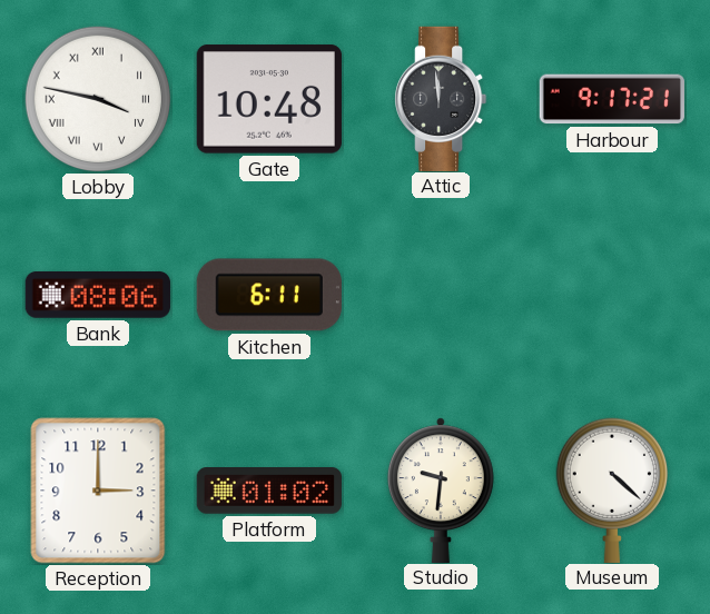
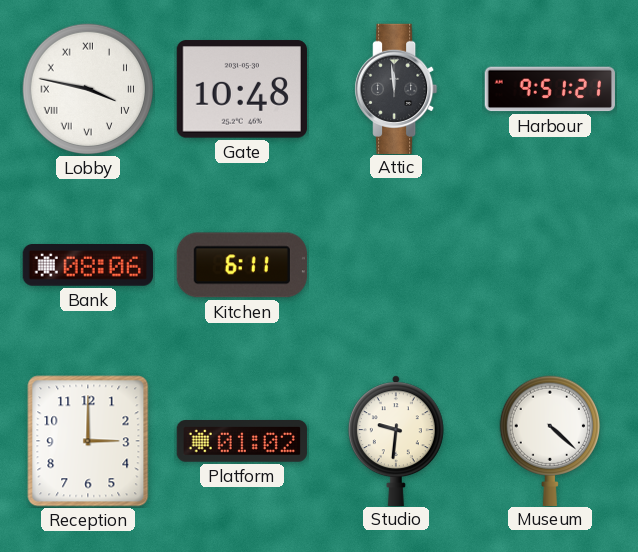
Harbour: 9:17 -> 9:51
